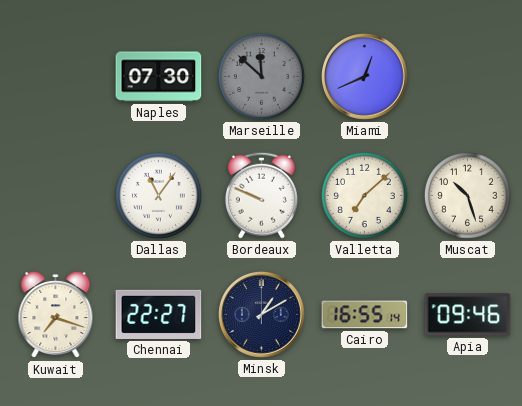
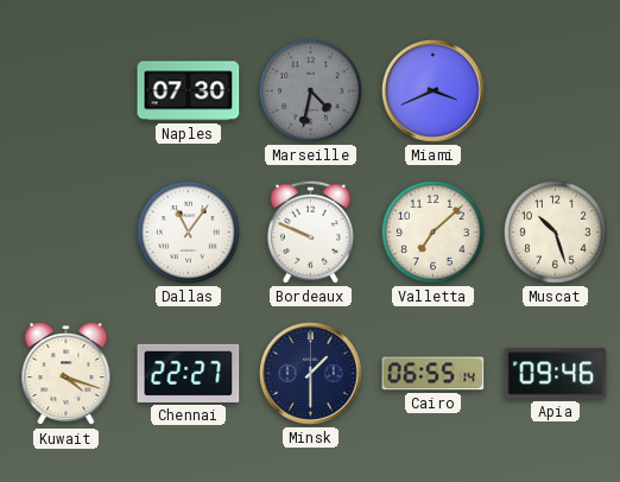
Marseille: 11:52 -> 4:32
Miami: 12:41 -> 3:41
Kuwait: 7:18 -> 4:18
Minsk: 1:10 -> 1:30
Cairo: 16:55 -> 06:55
